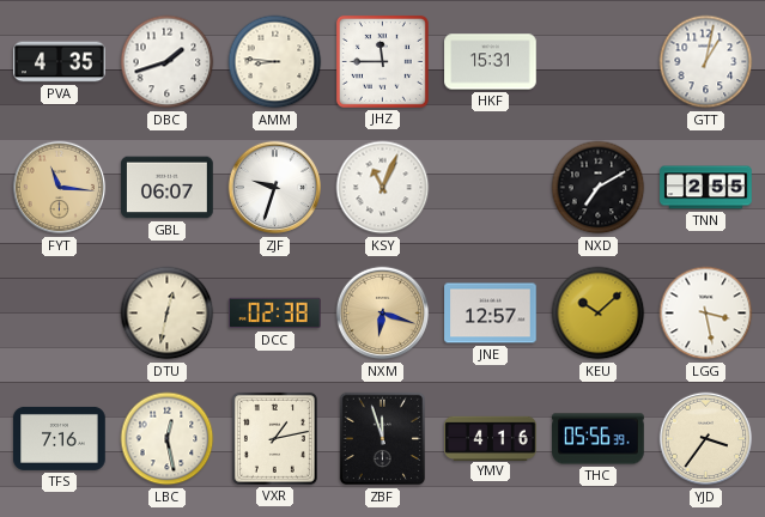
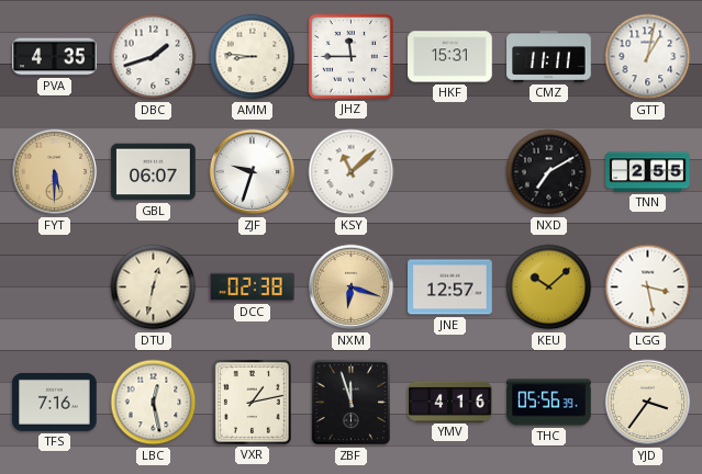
CMZ: none -> 11:11
FYT: 11:16 -> 5:30
KSY: 11:04 -> 11:08
